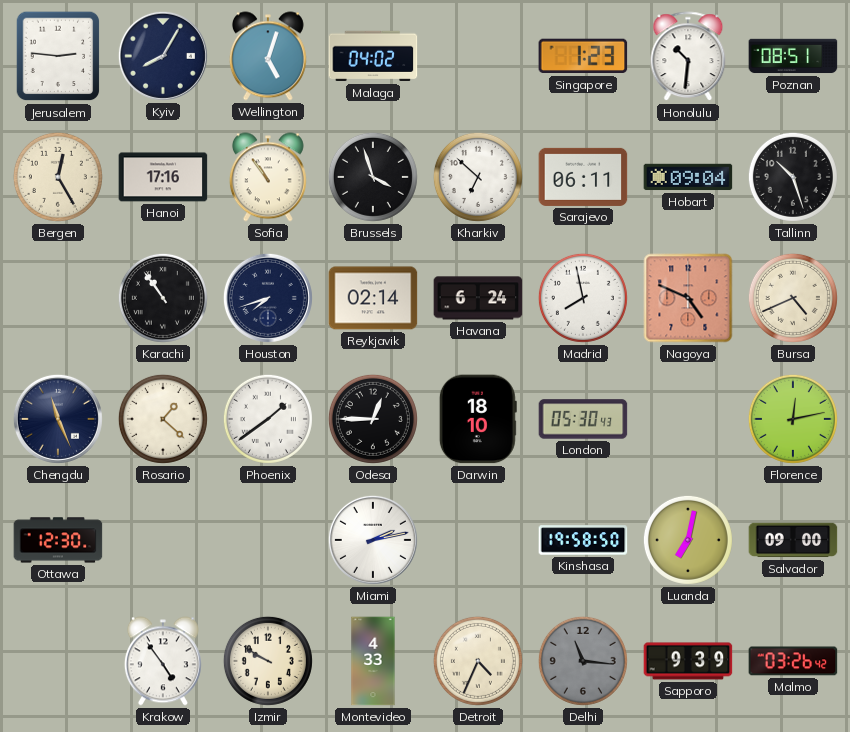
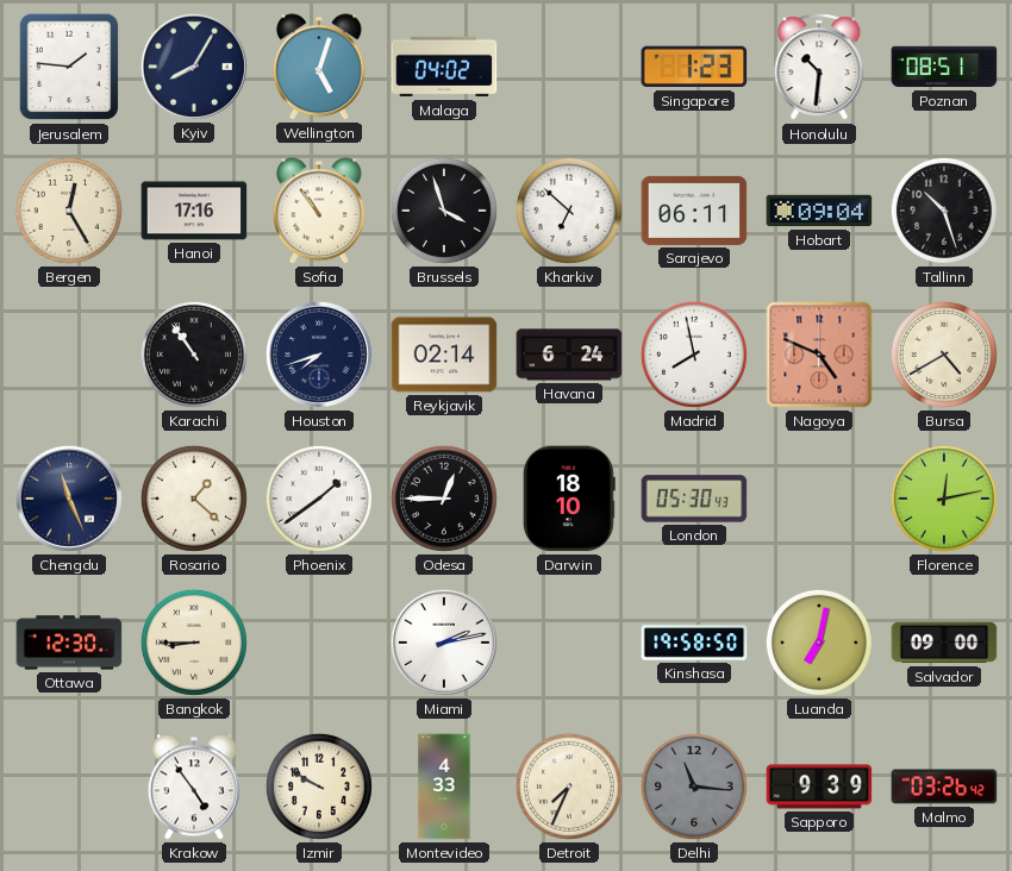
Jerusalem: 2:46 -> 1:46
Bursa: 4:41 -> 4:40
Bangkok: none -> 8:45
Detroit: 4:34 -> 7:34
